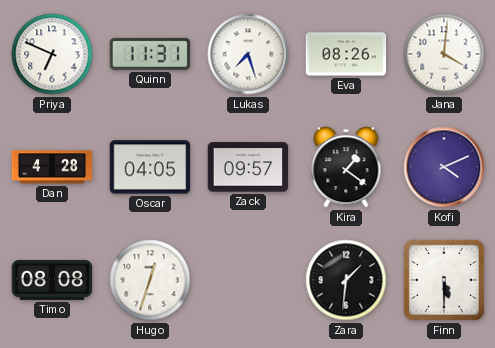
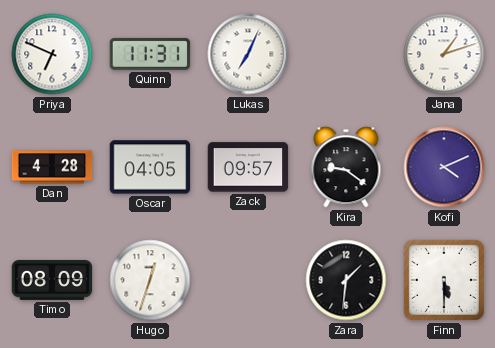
Lukas: 7:27 -> 7:04
Eva: 08:26 -> none
Jana: 4:01 -> 1:12
Kira: 1:21 -> 9:21
Timo: 08:08 -> 08:09
